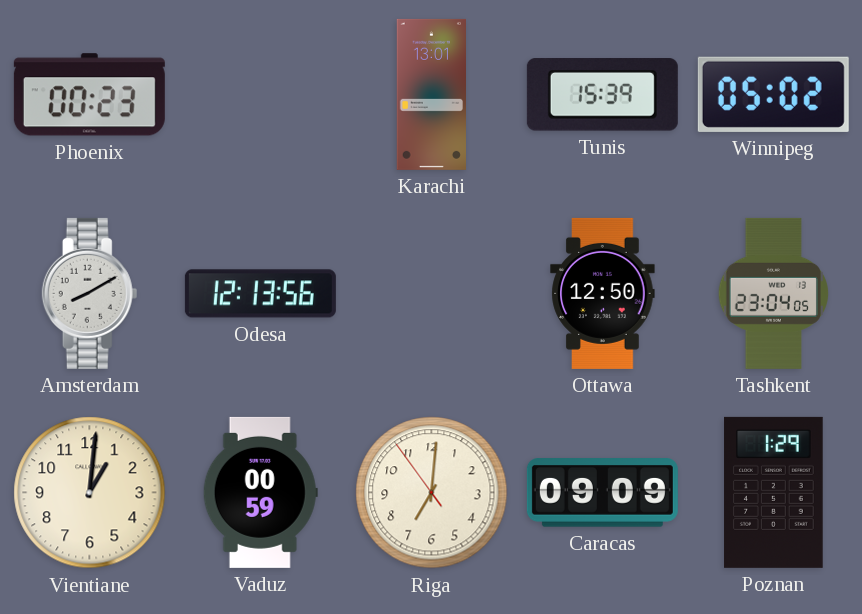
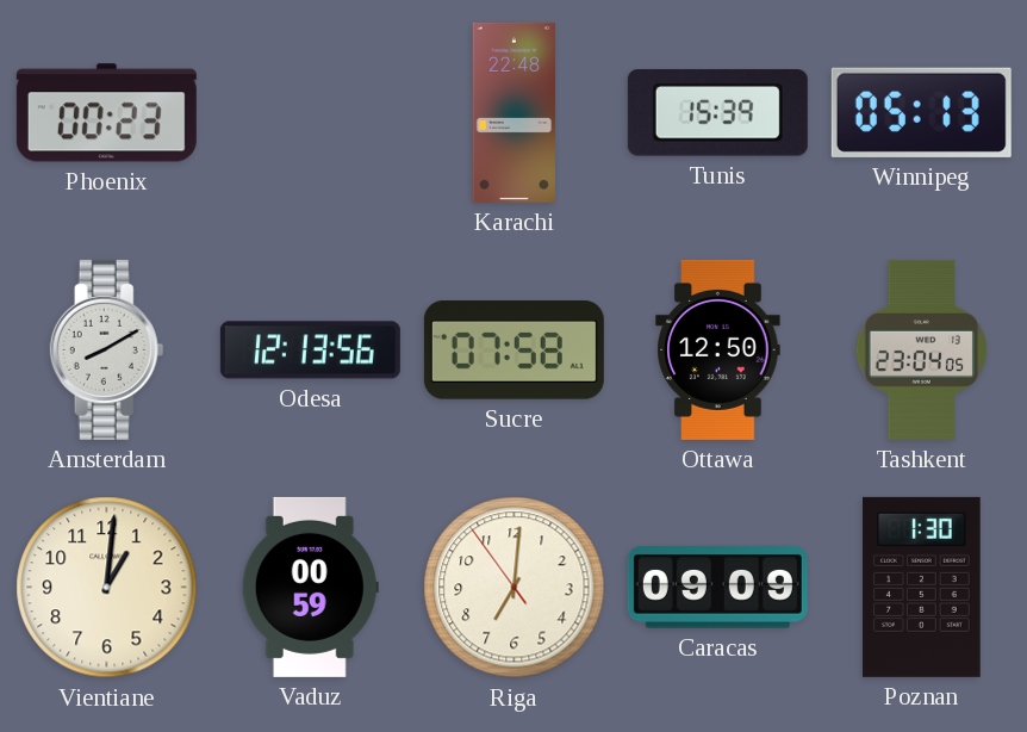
Karachi: 13:01 -> 22:48
Winnipeg: 05:02 -> 05:13
Sucre: none -> 07:58
Poznan: 1:29 -> 1:30
